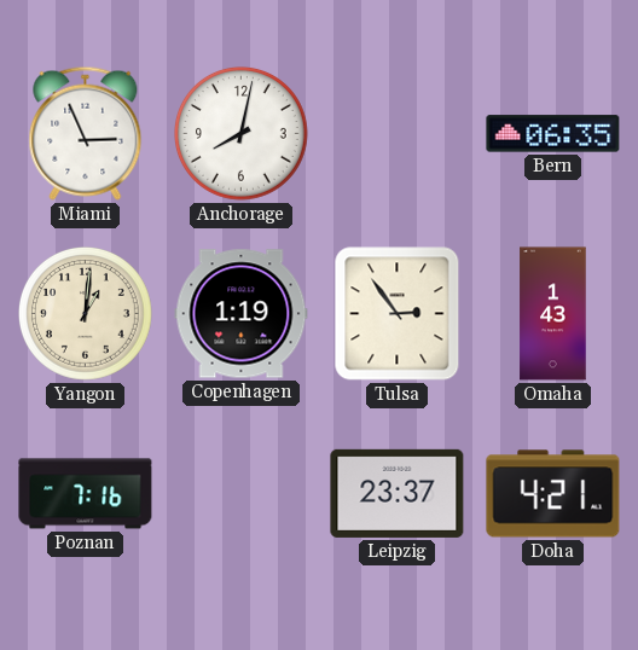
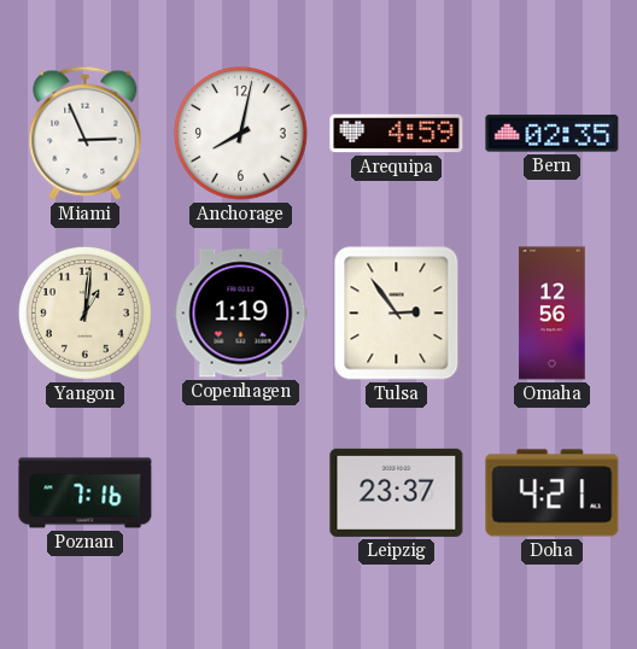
Arequipa: none -> 4:59
Bern: 06:35 -> 02:35
Omaha: 1:43 -> 12:56
